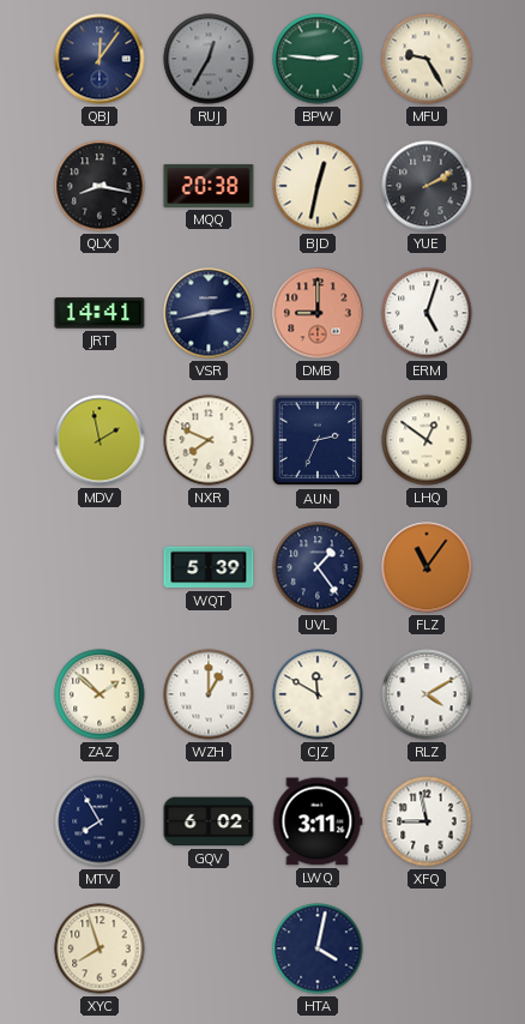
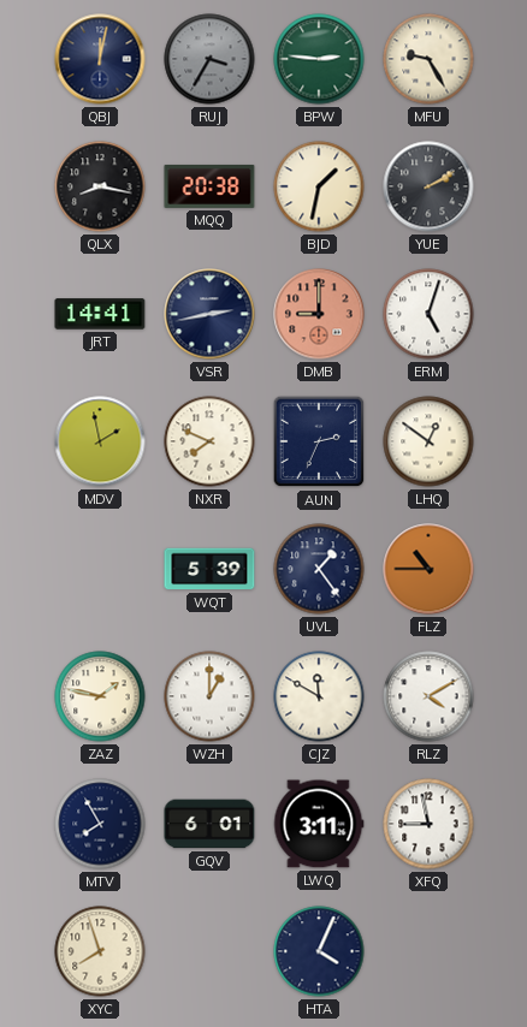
QBJ: 12:06 -> 12:02
RUJ: 12:35 -> 3:35
BJD: 12:32 -> 1:32
FLZ: 11:06 -> 10:45
ZAZ: 1:52 -> 1:47
GQV: 6:02 -> 6:01
HTA: 4:02 -> 4:04
